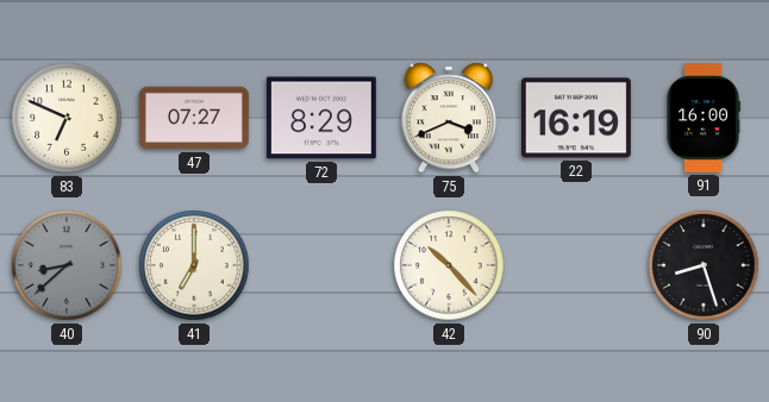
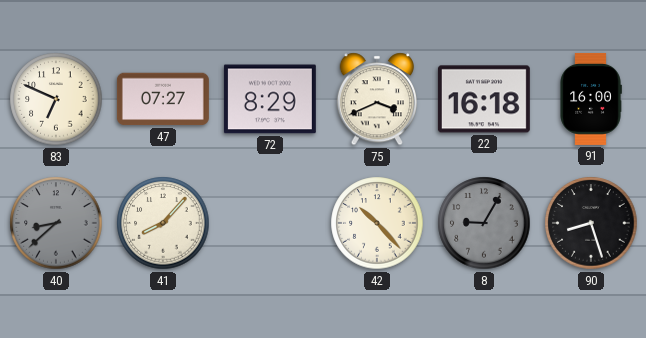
22: 16:19 -> 16:18
41: 7:00 -> 8:07
8: none -> 9:05
